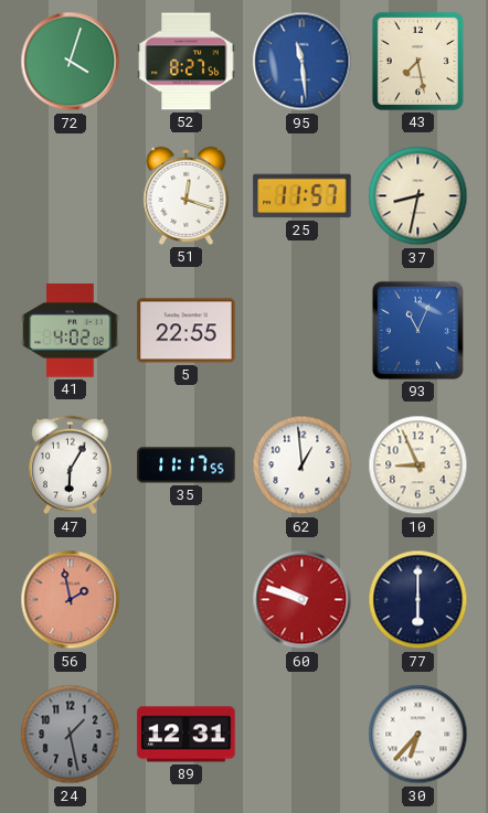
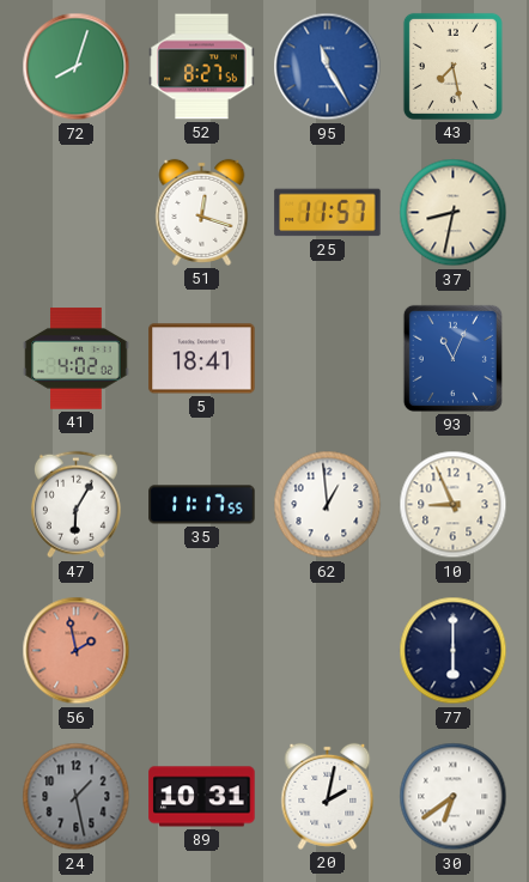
72: 4:03 -> 8:03
95: 11:29 -> 11:25
5: 22:55 -> 18:41
60: 9:48 -> none
89: 12:31 -> 10:31
20: none -> 2:02
30: 6:37 -> 6:39
